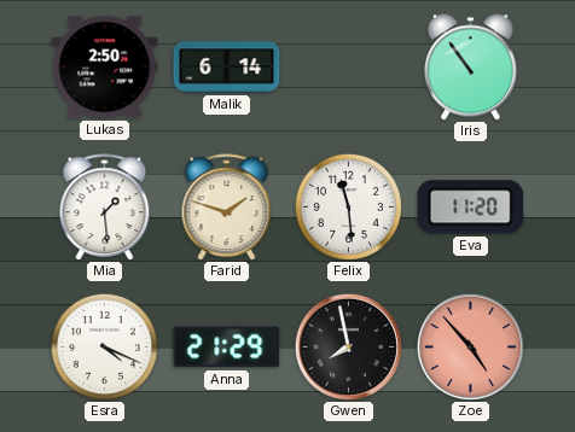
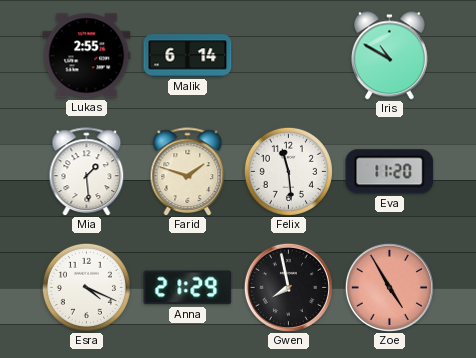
Lukas: 2:50 -> 2:55
Iris: 10:54 -> 10:50
Zoe: 4:53 -> 4:55
